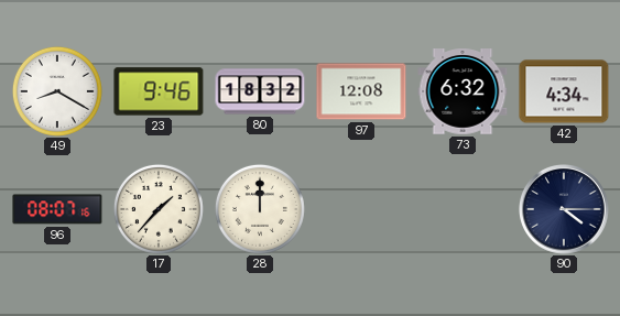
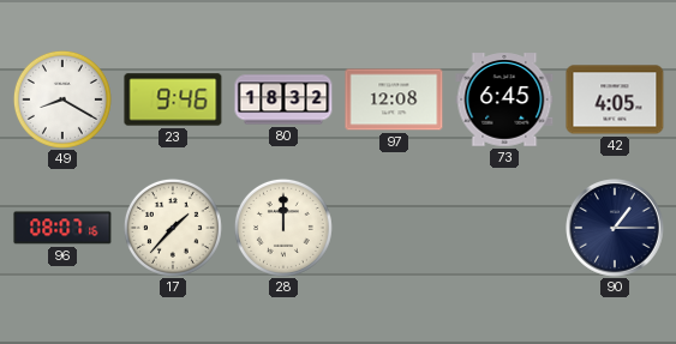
73: 6:32 -> 6:45
42: 4:34 -> 4:05
90: 4:15 -> 1:15
